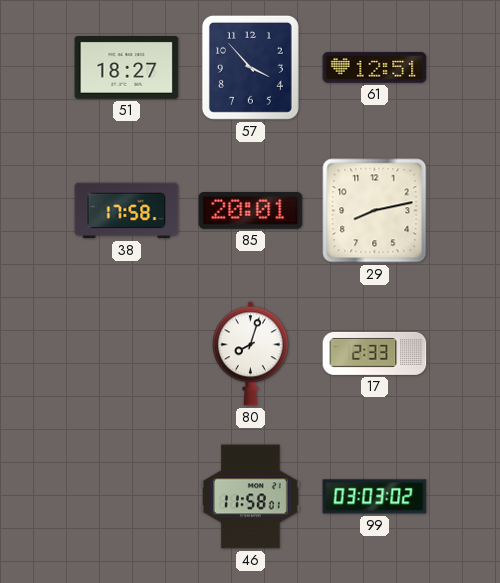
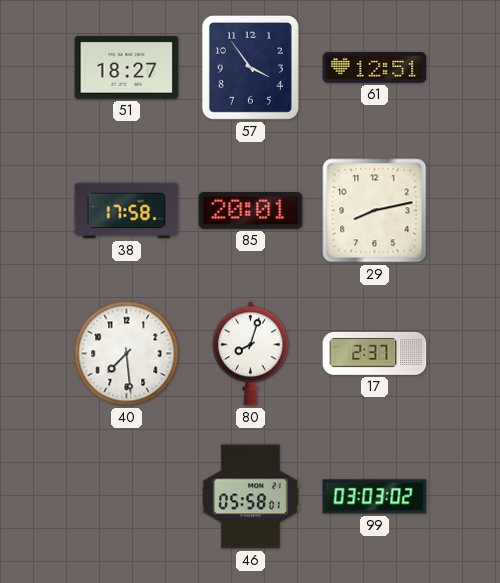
57: 3:53 -> 3:54
40: none -> 7:29
17: 2:33 -> 2:37
46: 11:58 -> 05:58
